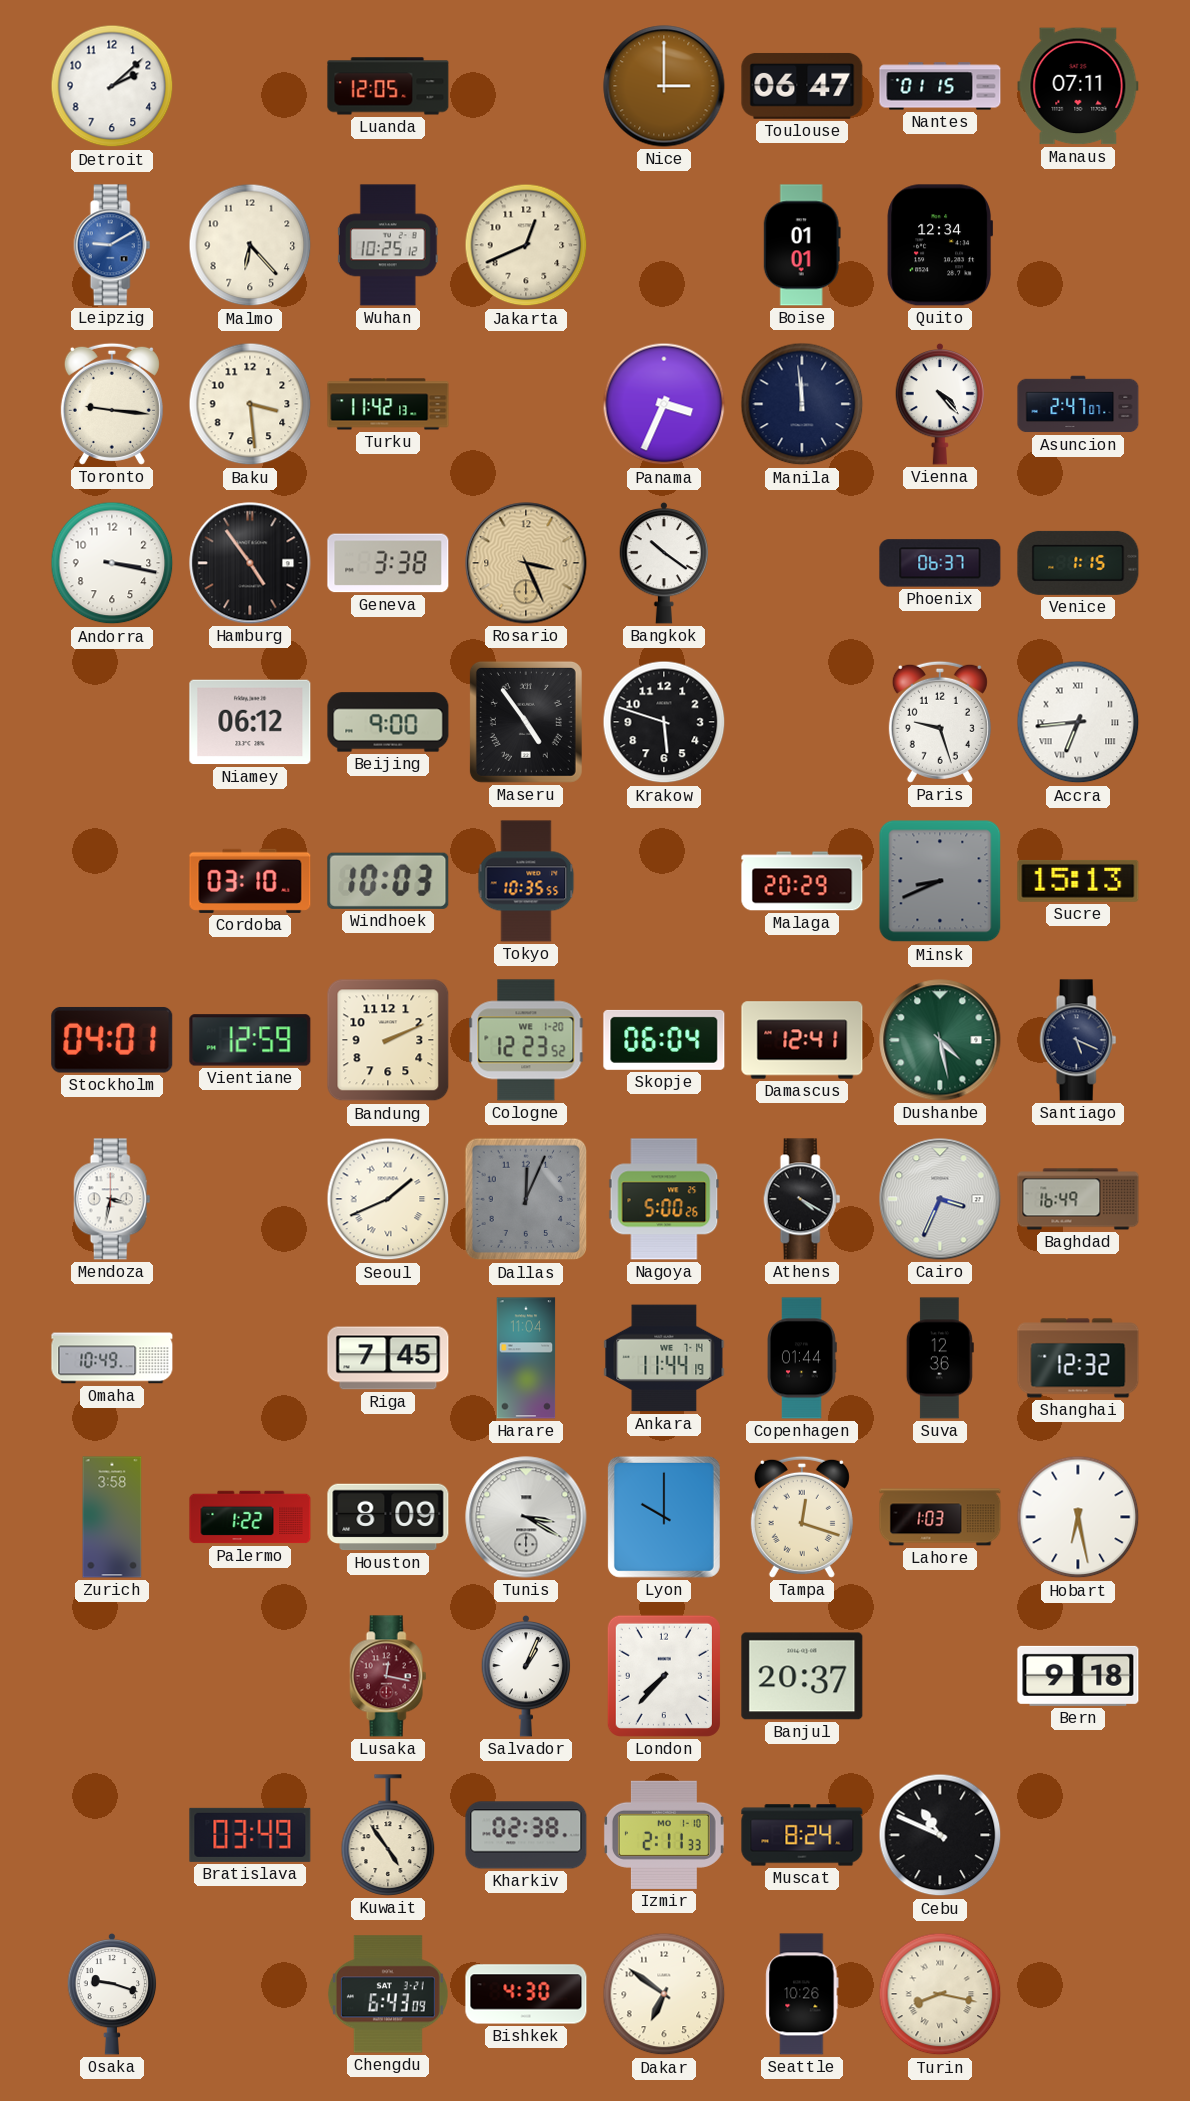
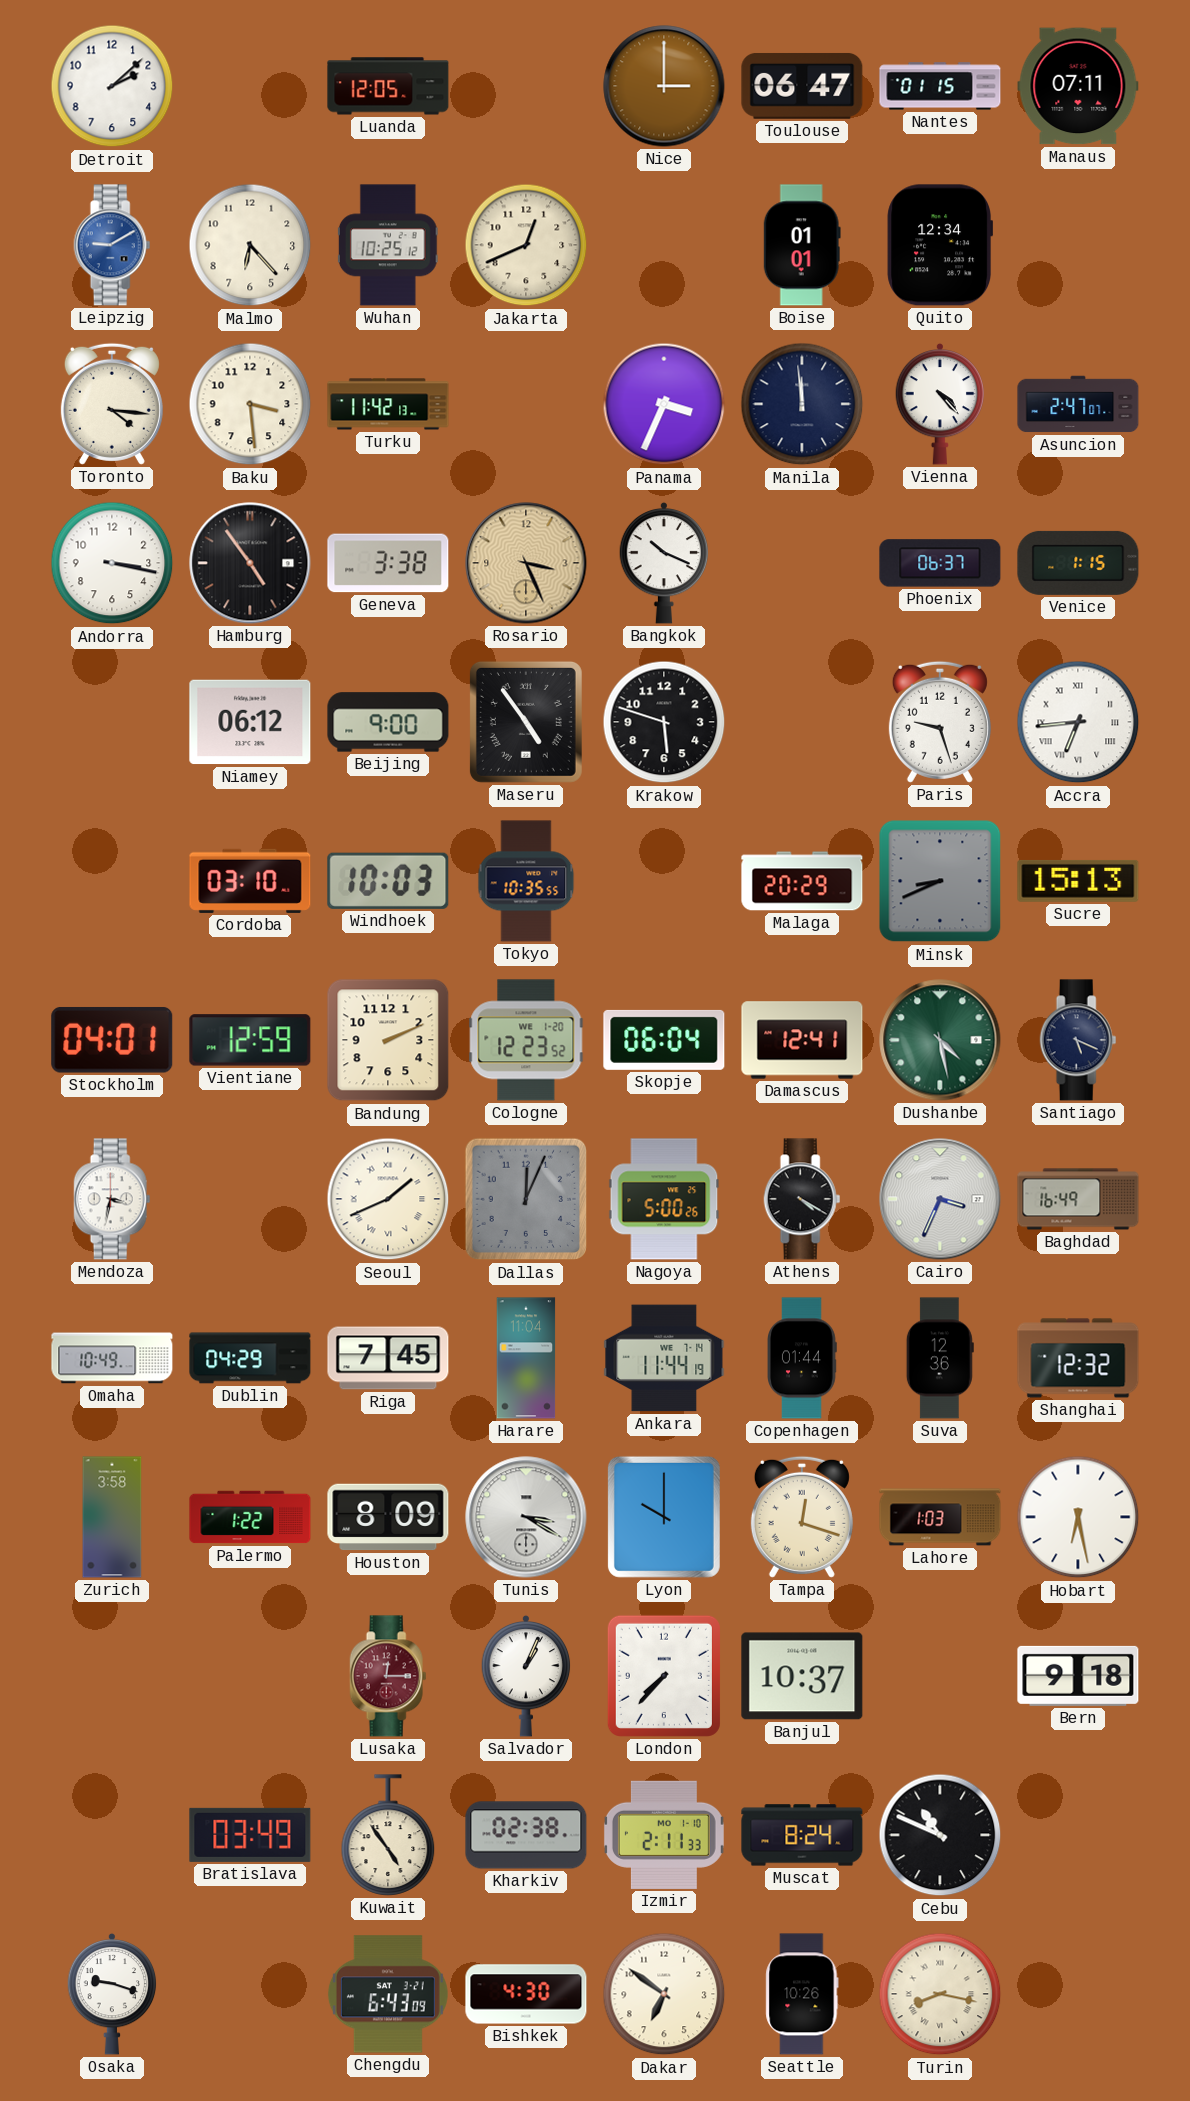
Toronto: 9:16 -> 4:16
Bangkok: 10:21 -> 10:19
Dublin: none -> 04:29
Lusaka: 12:17 -> 12:15
Banjul: 20:37 -> 10:37
